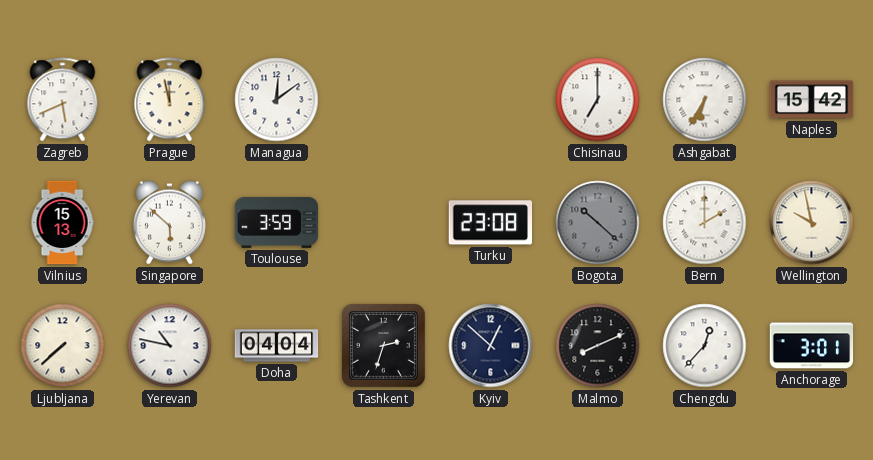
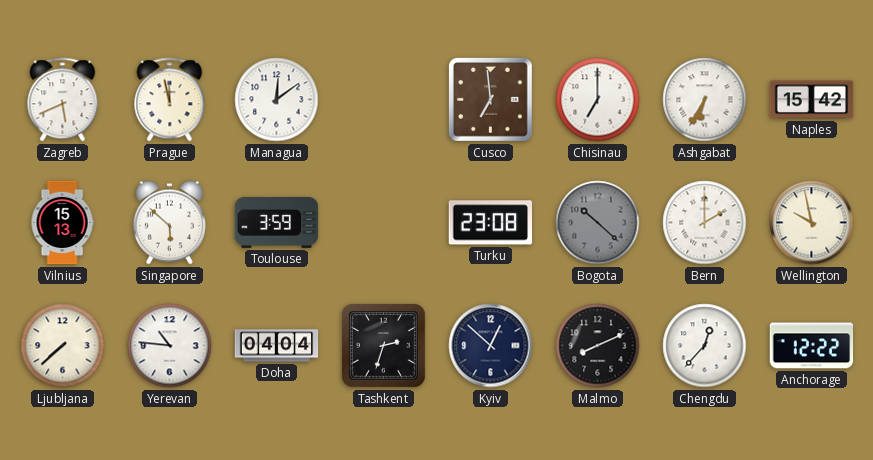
Cusco: none -> 6:59
Yerevan: 10:47 -> 10:46
Anchorage: 3:01 -> 12:22
